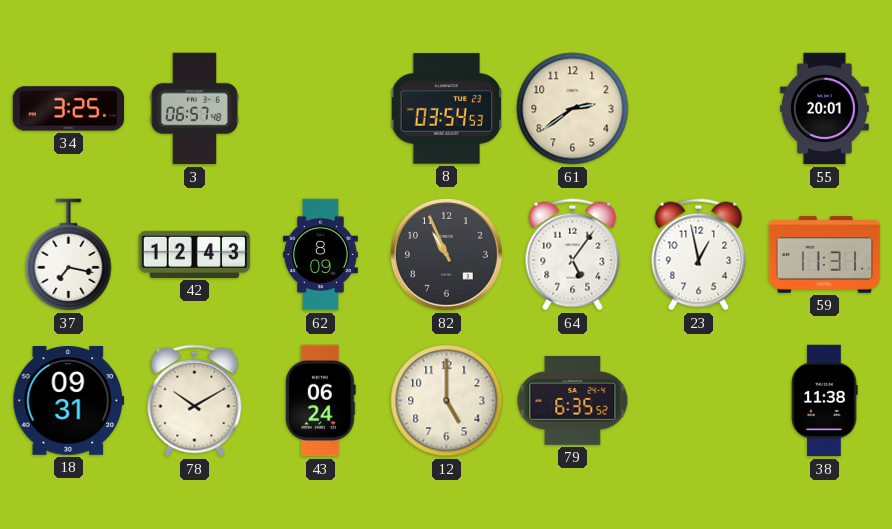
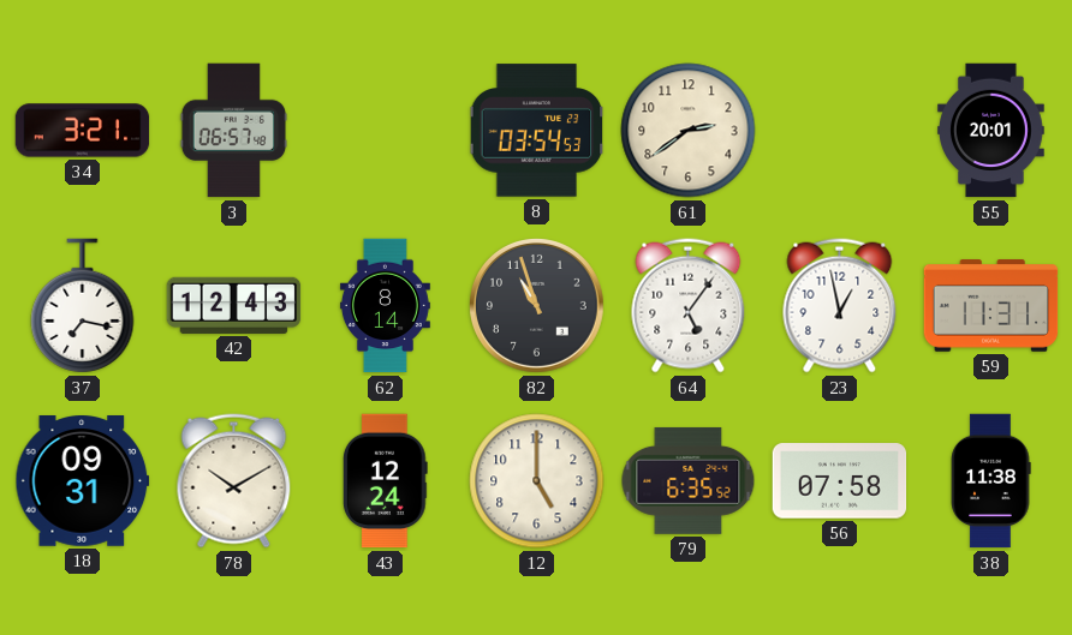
34: 3:25 -> 3:21
62: 8:09 -> 8:14
82: 10:56 -> 10:57
43: 06:24 -> 12:24
56: none -> 07:58
